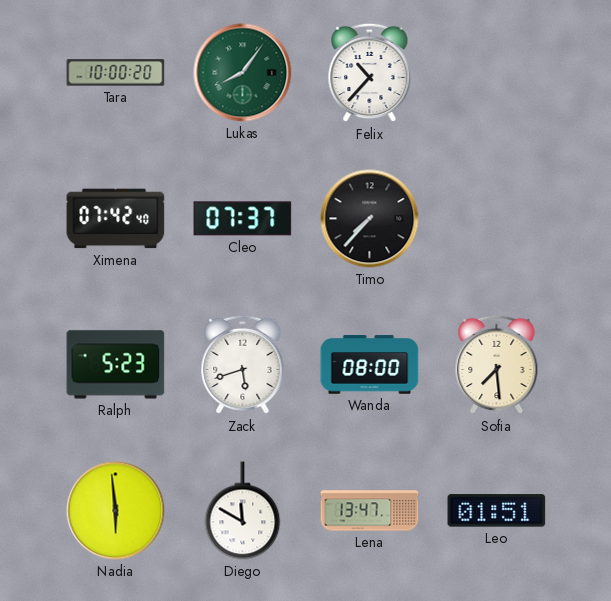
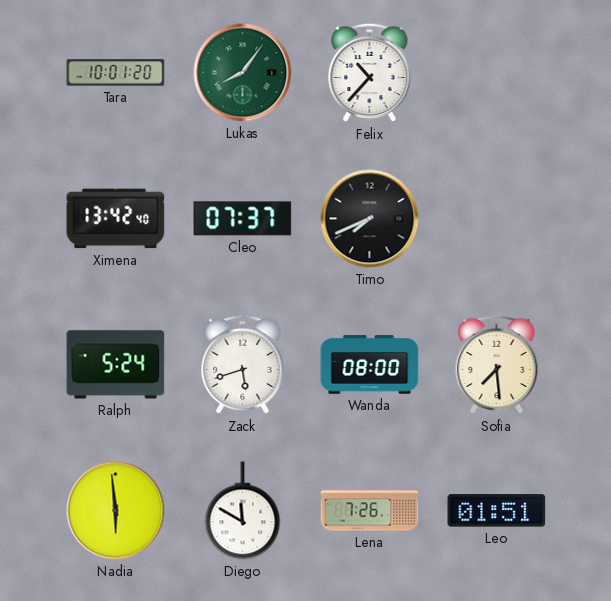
Tara: 10:00 -> 10:01
Ximena: 07:42 -> 13:42
Timo: 7:37 -> 7:41
Ralph: 5:23 -> 5:24
Lena: 13:47 -> 7:26
